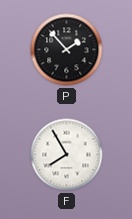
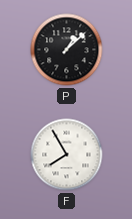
P: 1:53 -> 1:08
